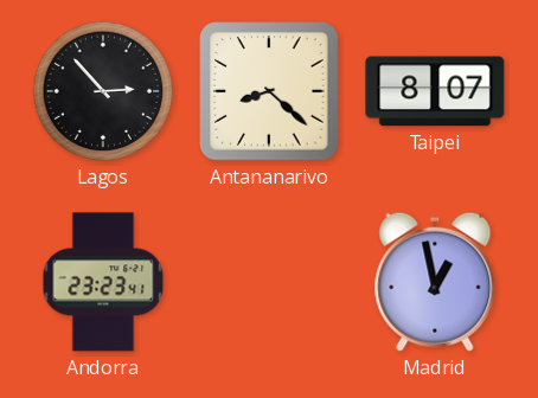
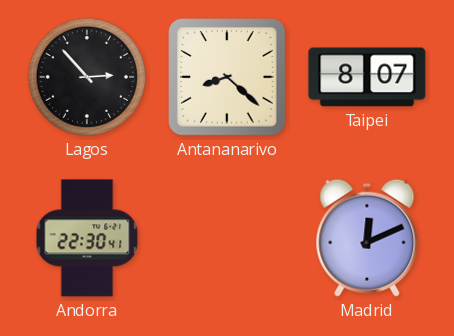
Andorra: 23:23 -> 22:30
Madrid: 12:58 -> 12:11
